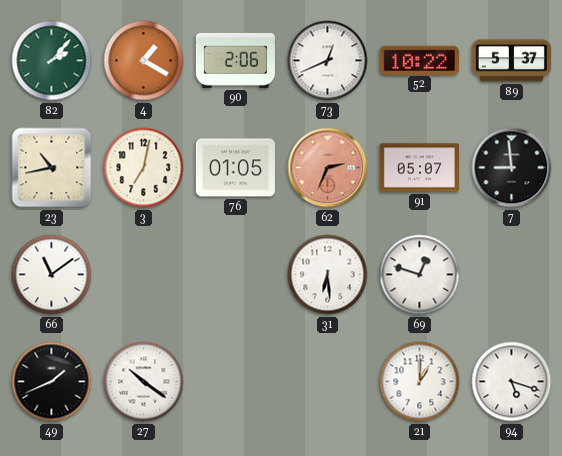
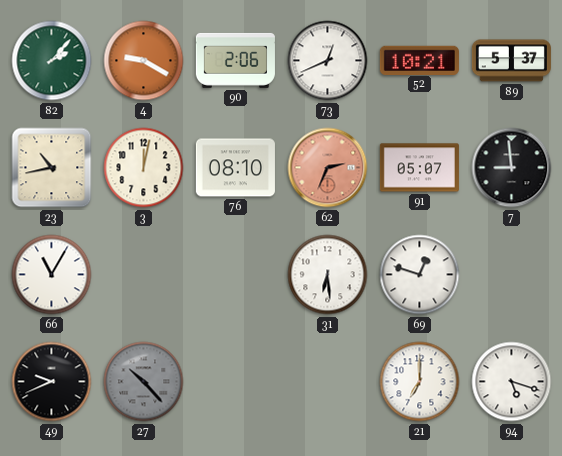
4: 1:20 -> 9:20
52: 10:22 -> 10:21
3: 7:02 -> 12:02
76: 01:05 -> 08:10
66: 11:09 -> 11:05
49: 1:41 -> 9:41
27: 10:21 -> 10:23
27 dial: white -> grey
21: 1:00 -> 7:00
